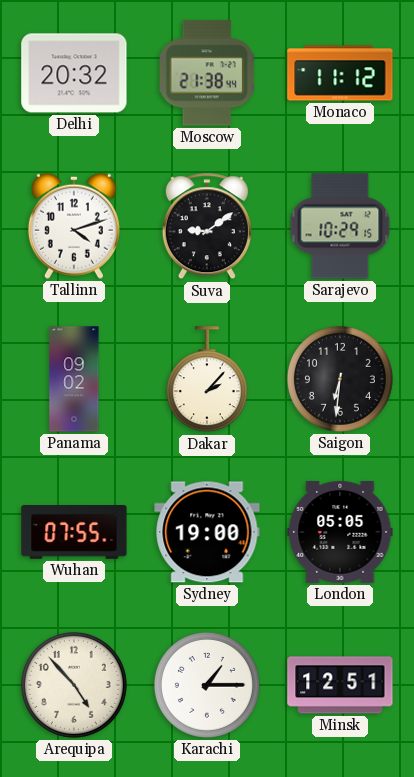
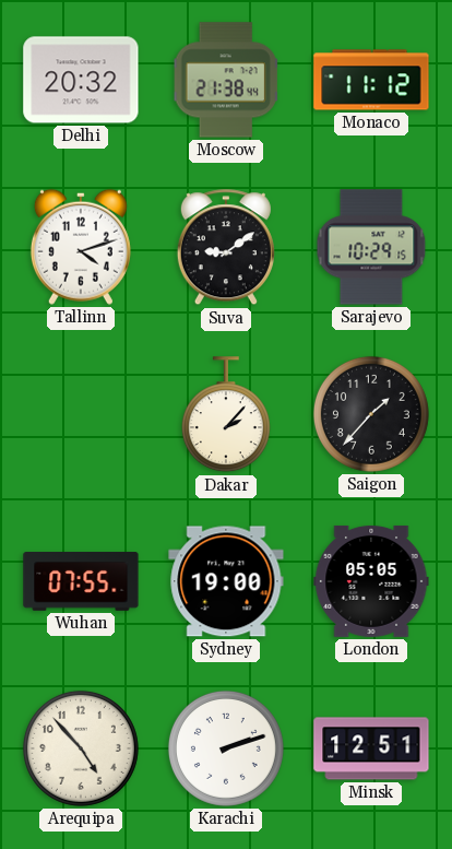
Panama: 09:02 -> none
Saigon: 6:31 -> 1:37
Karachi: 1:15 -> 2:12
